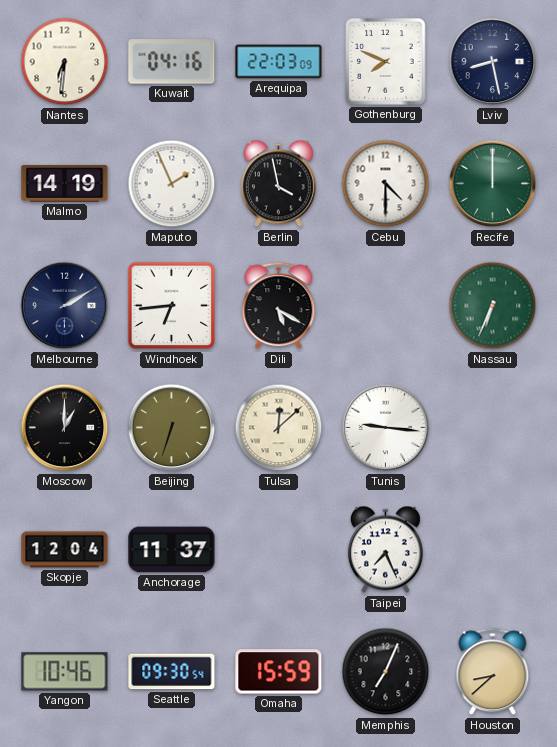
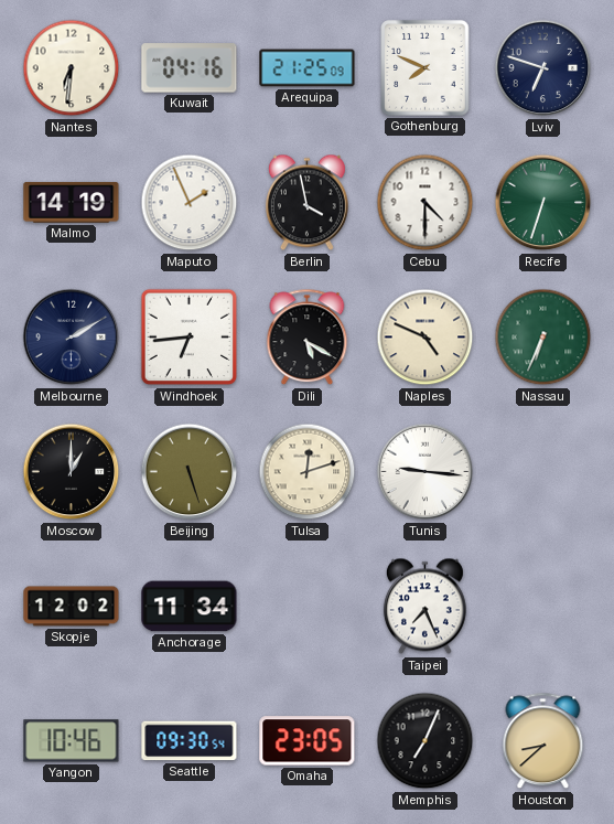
Arequipa: 22:03 -> 21:25
Lviv: 8:28 -> 6:48
Recife: 12:00 -> 6:33
Naples: none -> 4:49
Beijing: 6:33 -> 5:27
Tulsa: 12:08 -> 12:12
Skopje: 12:04 -> 12:02
Anchorage: 11:37 -> 11:34
Omaha: 15:59 -> 23:05
